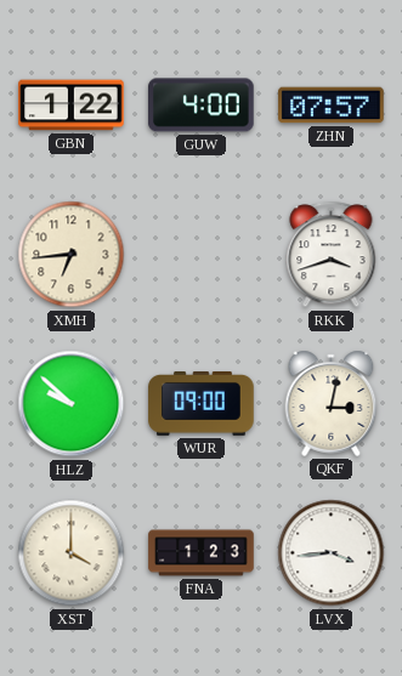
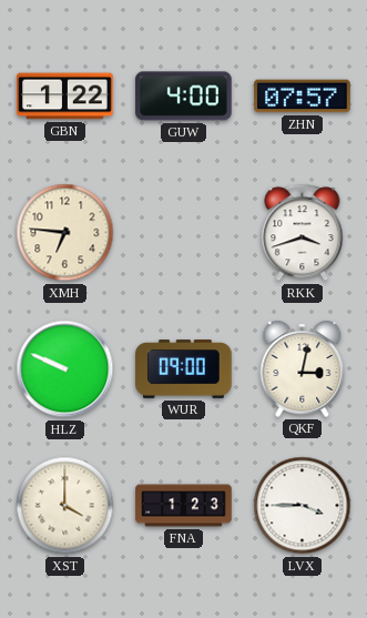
XMH: 6:44 -> 6:46
HLZ: 9:52 -> 9:49
LVX: 3:44 -> 3:45
